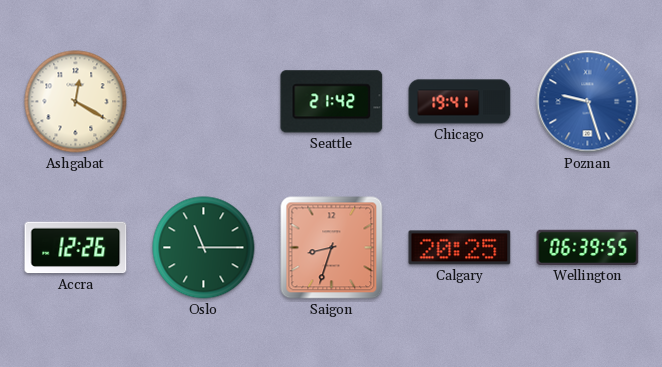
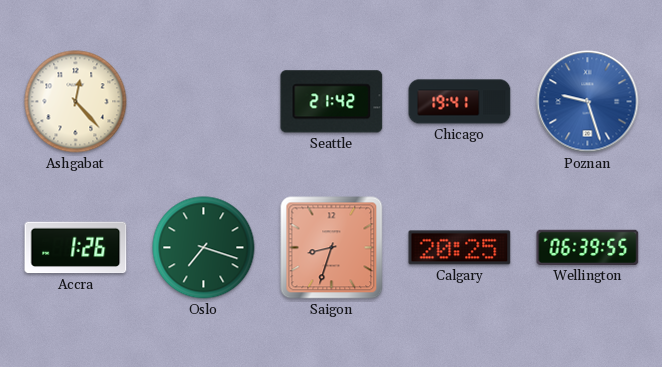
Ashgabat: 12:20 -> 12:23
Accra: 12:26 -> 1:26
Oslo: 11:15 -> 7:18
